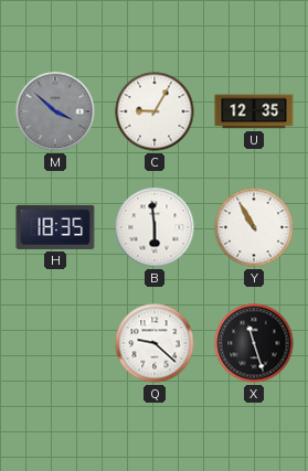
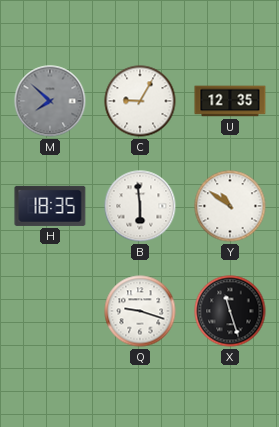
M: 3:52 -> 7:52
Y: 10:55 -> 10:51
Q: 9:22 -> 9:18
